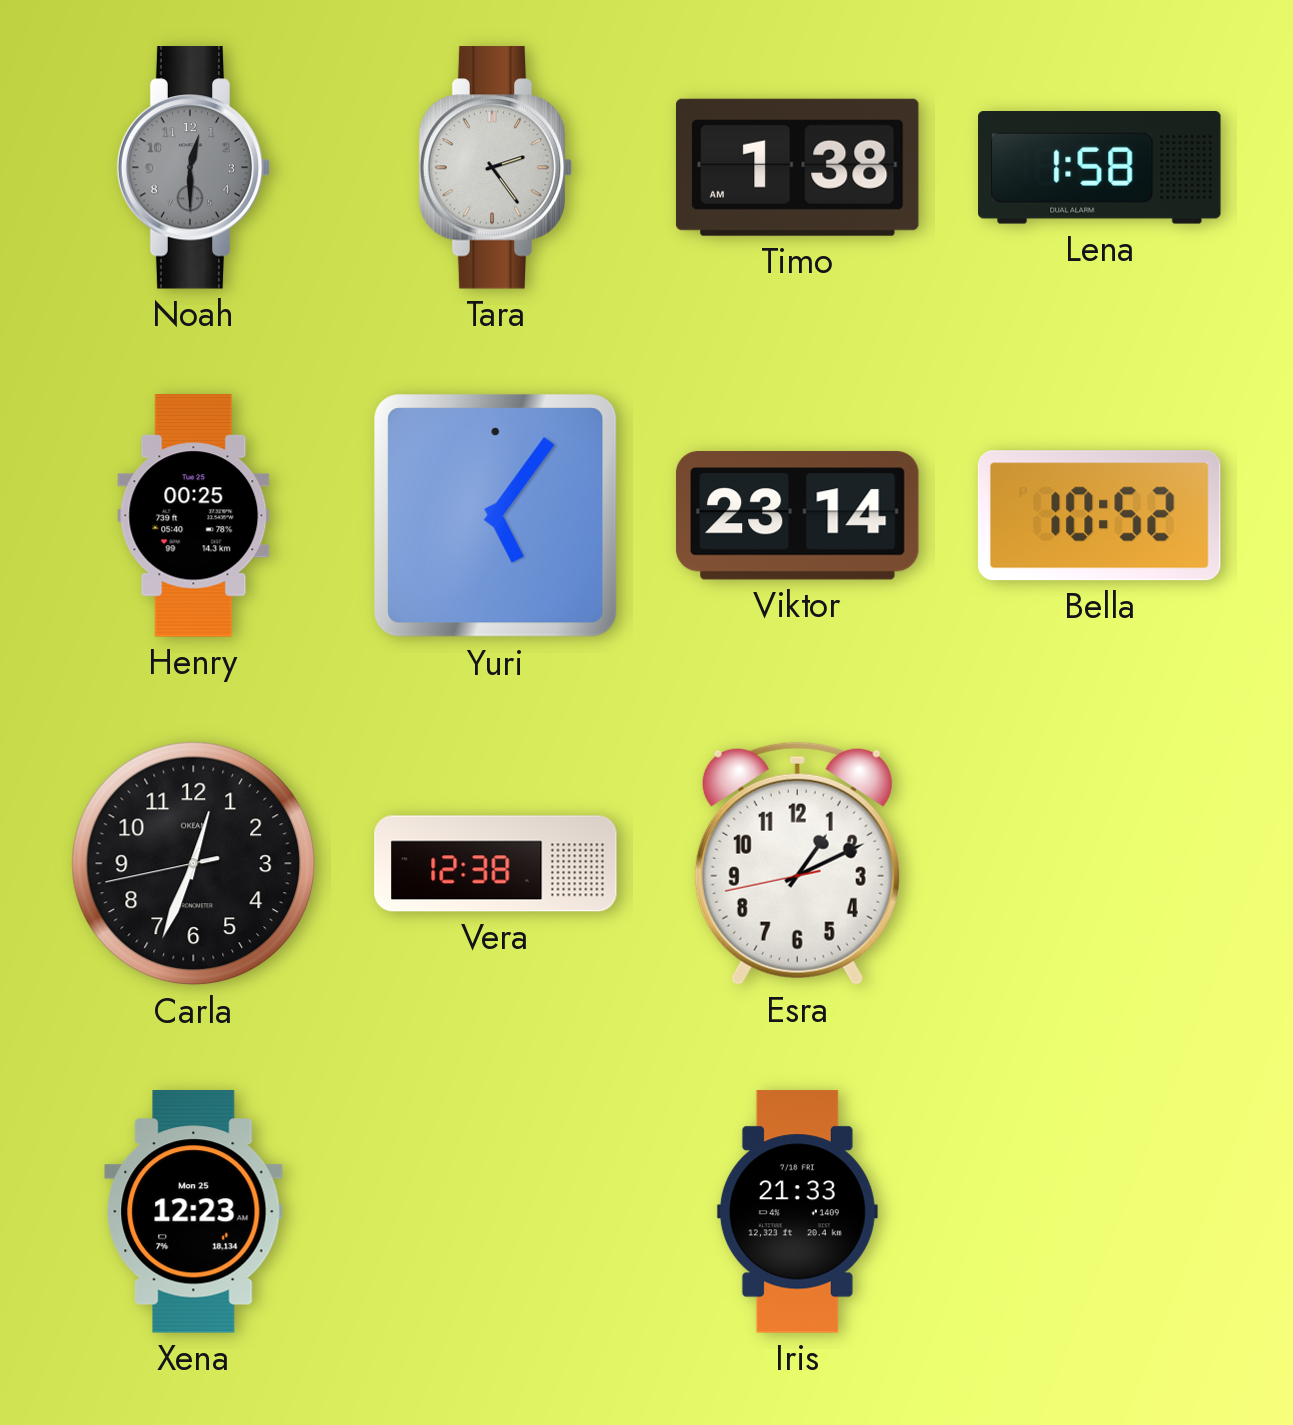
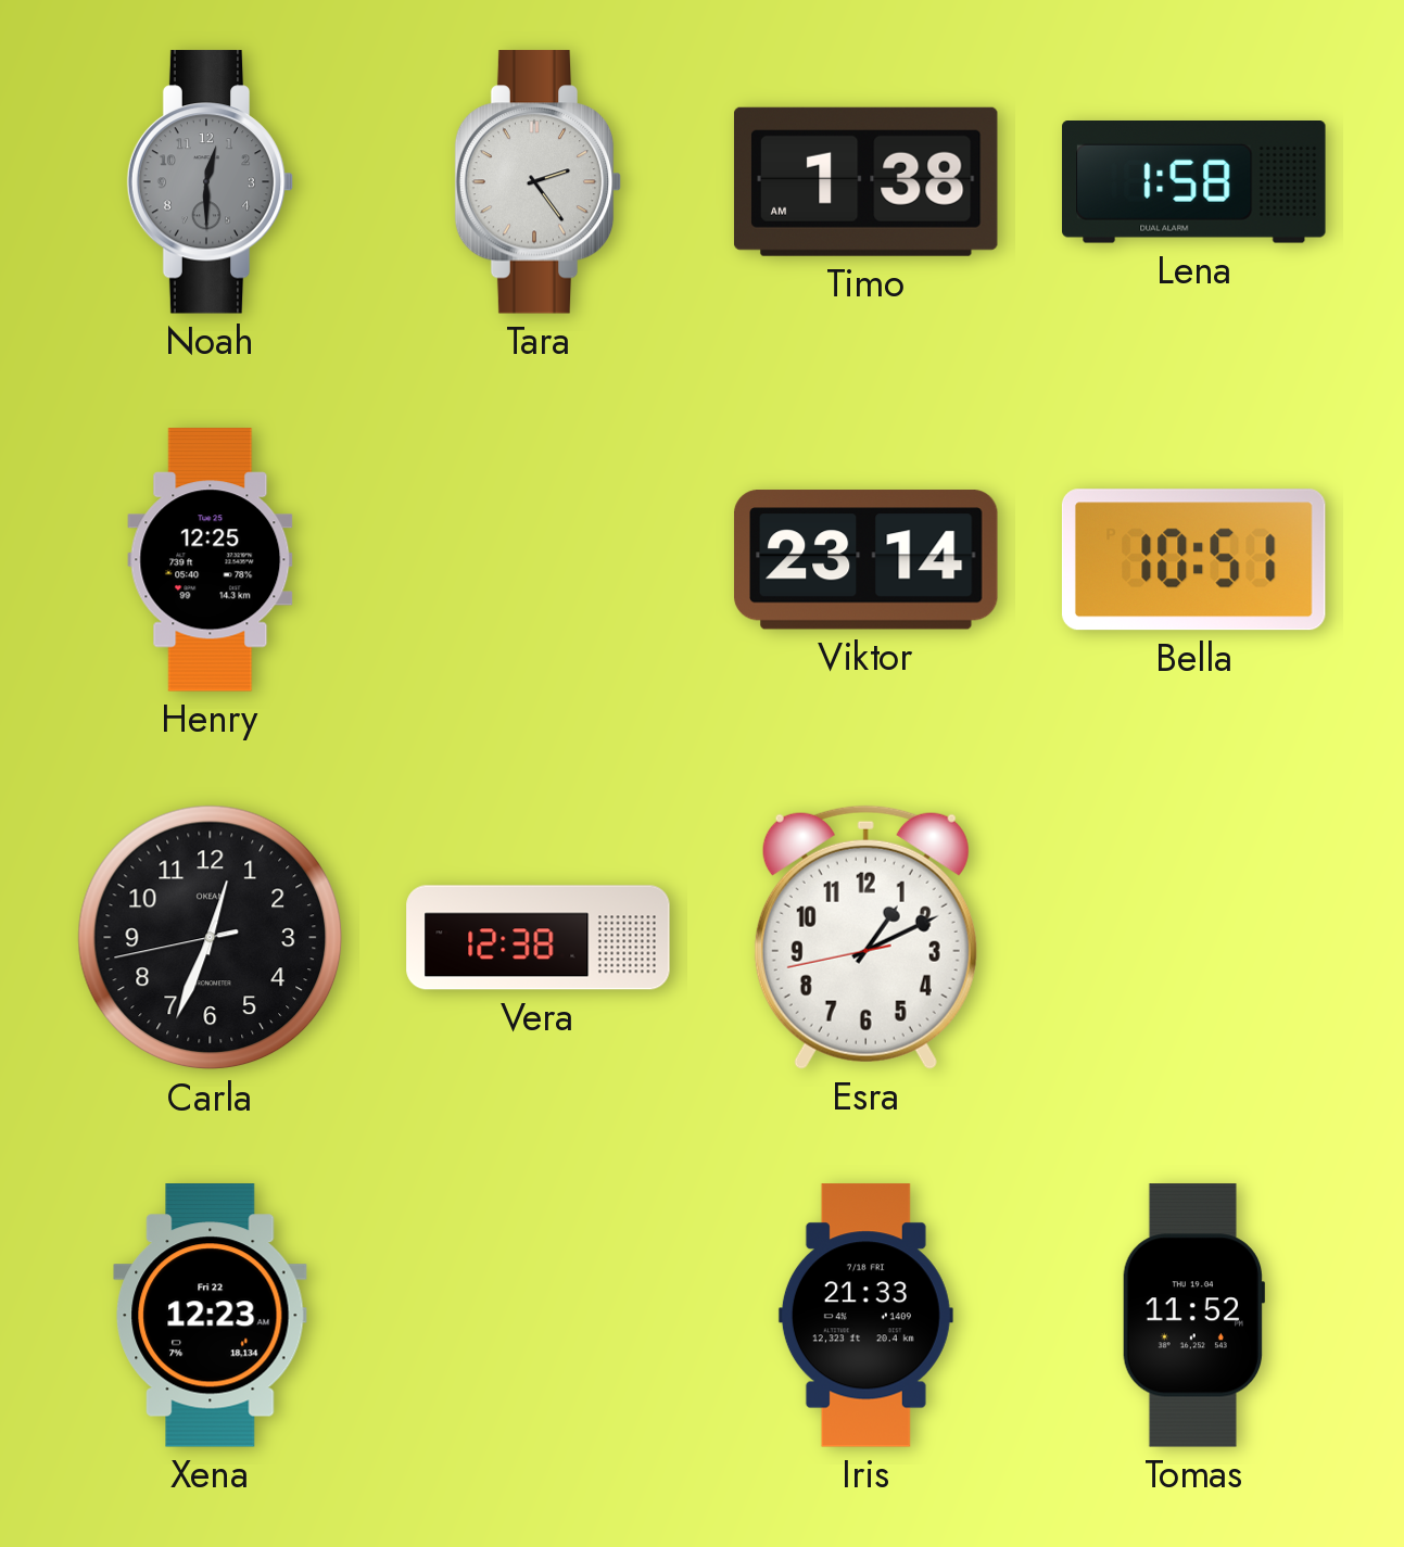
Henry: 00:25 -> 12:25
Yuri: 5:06 -> none
Bella: 10:52 -> 10:51
Xena date: Mon 25 -> Fri 22
Tomas: none -> 11:52
